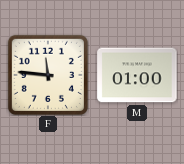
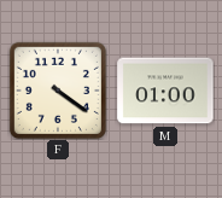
F: 11:46 -> 4:21
